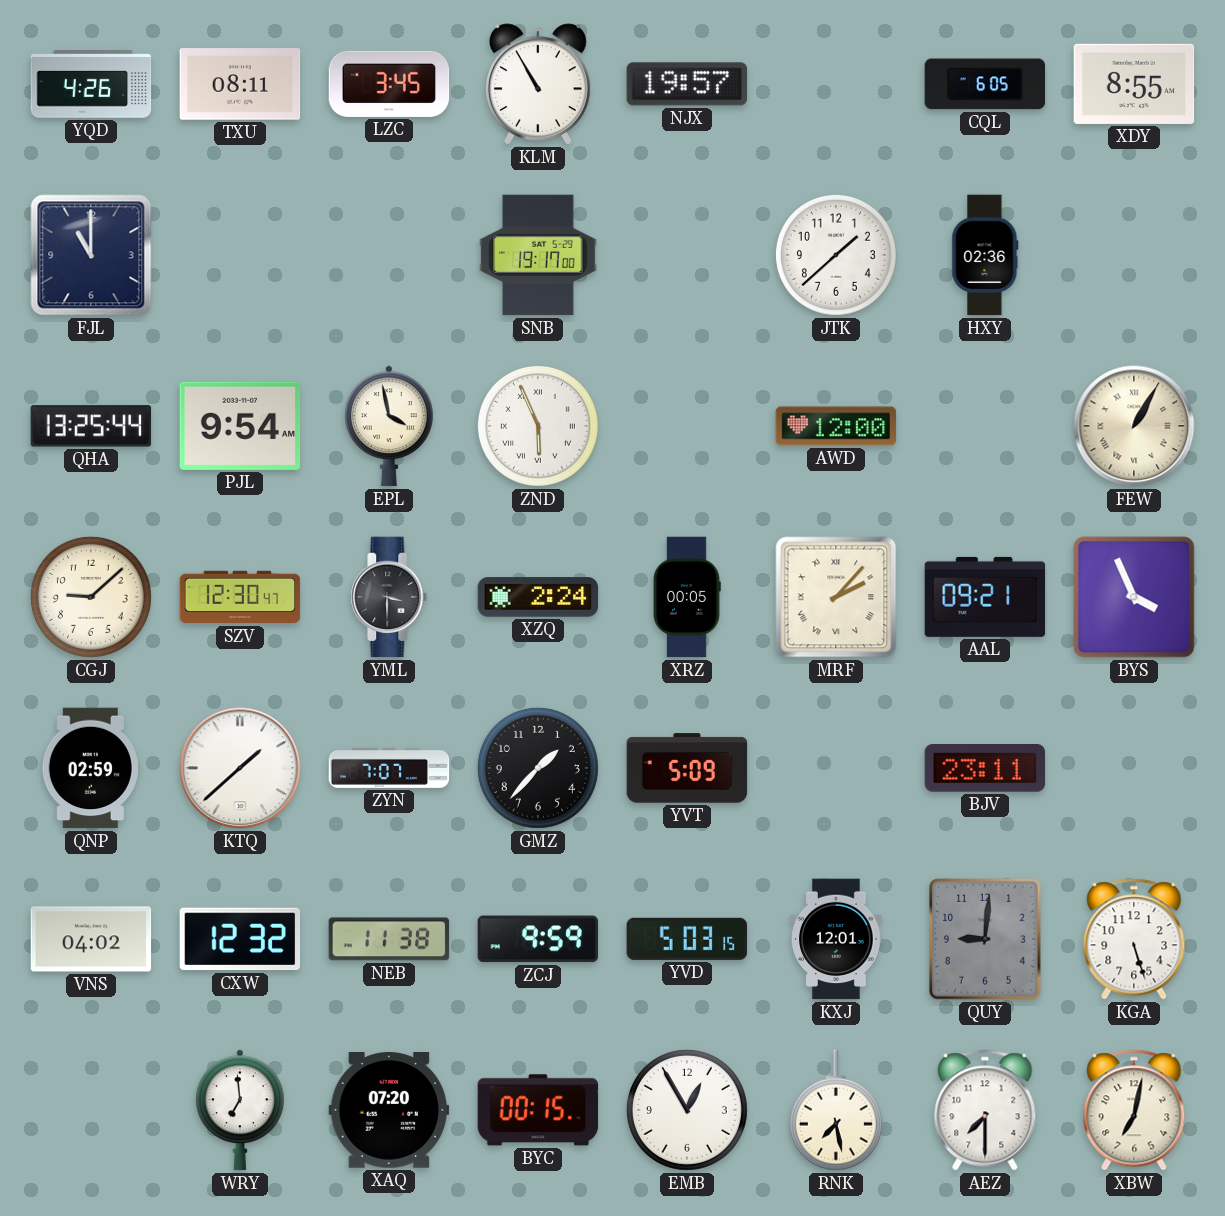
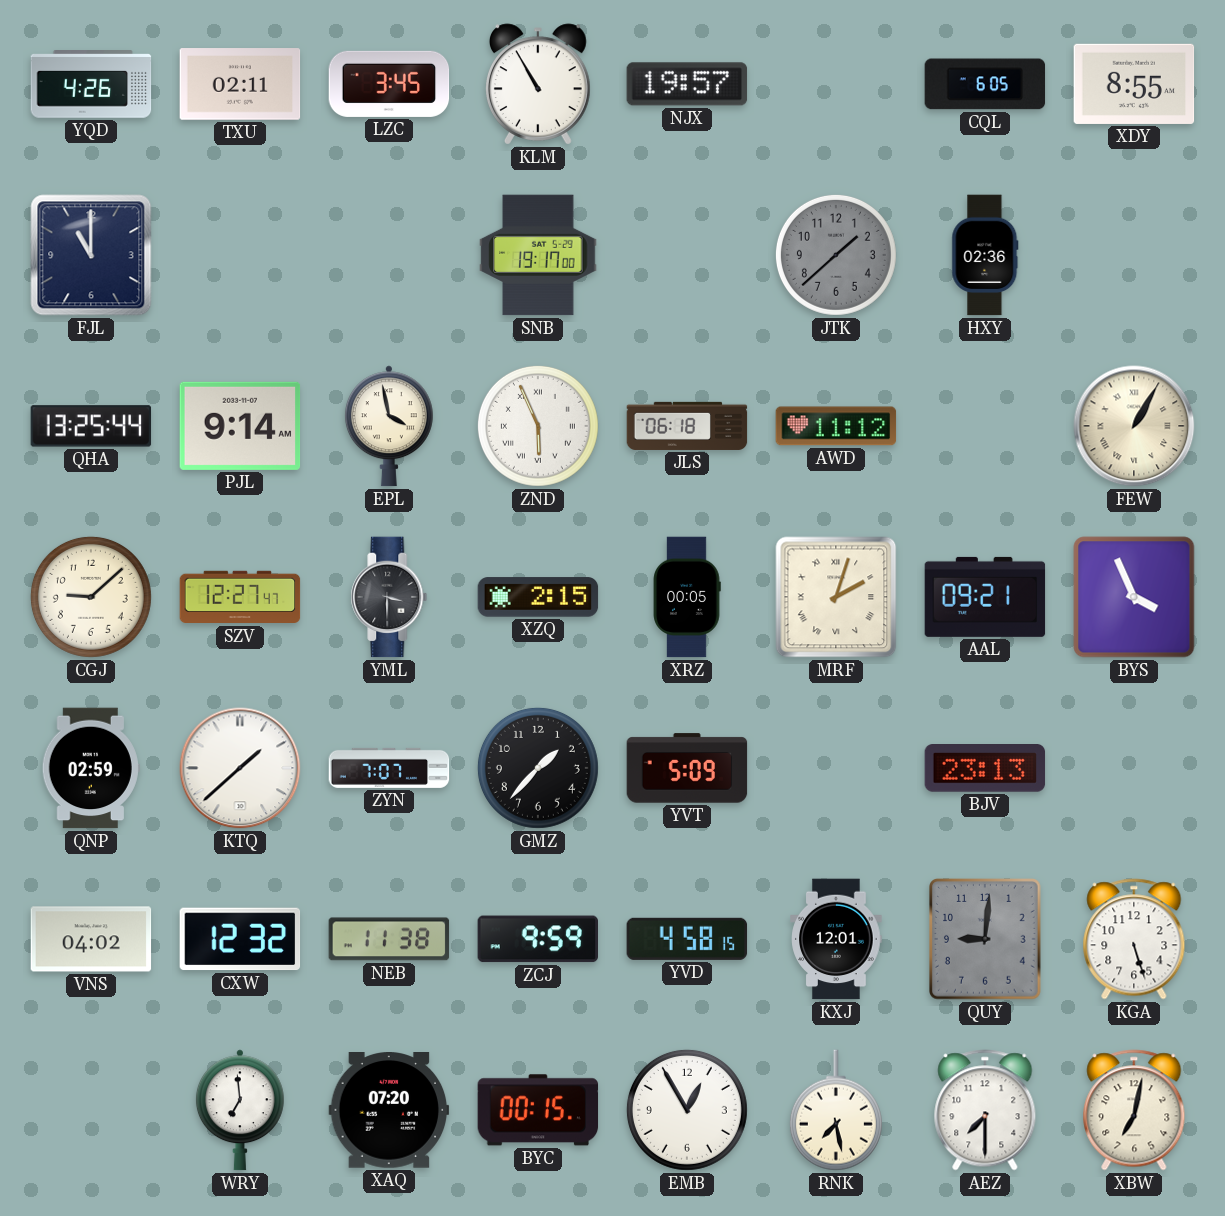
TXU: 08:11 -> 02:11
JTK dial: white -> grey
PJL: 9:54 -> 9:14
JLS: none -> 06:18
AWD: 12:00 -> 11:12
SZV: 12:30 -> 12:27
XZQ: 2:24 -> 2:15
MRF: 2:07 -> 2:03
BJV: 23:11 -> 23:13
YVD: 5:03 -> 4:58
